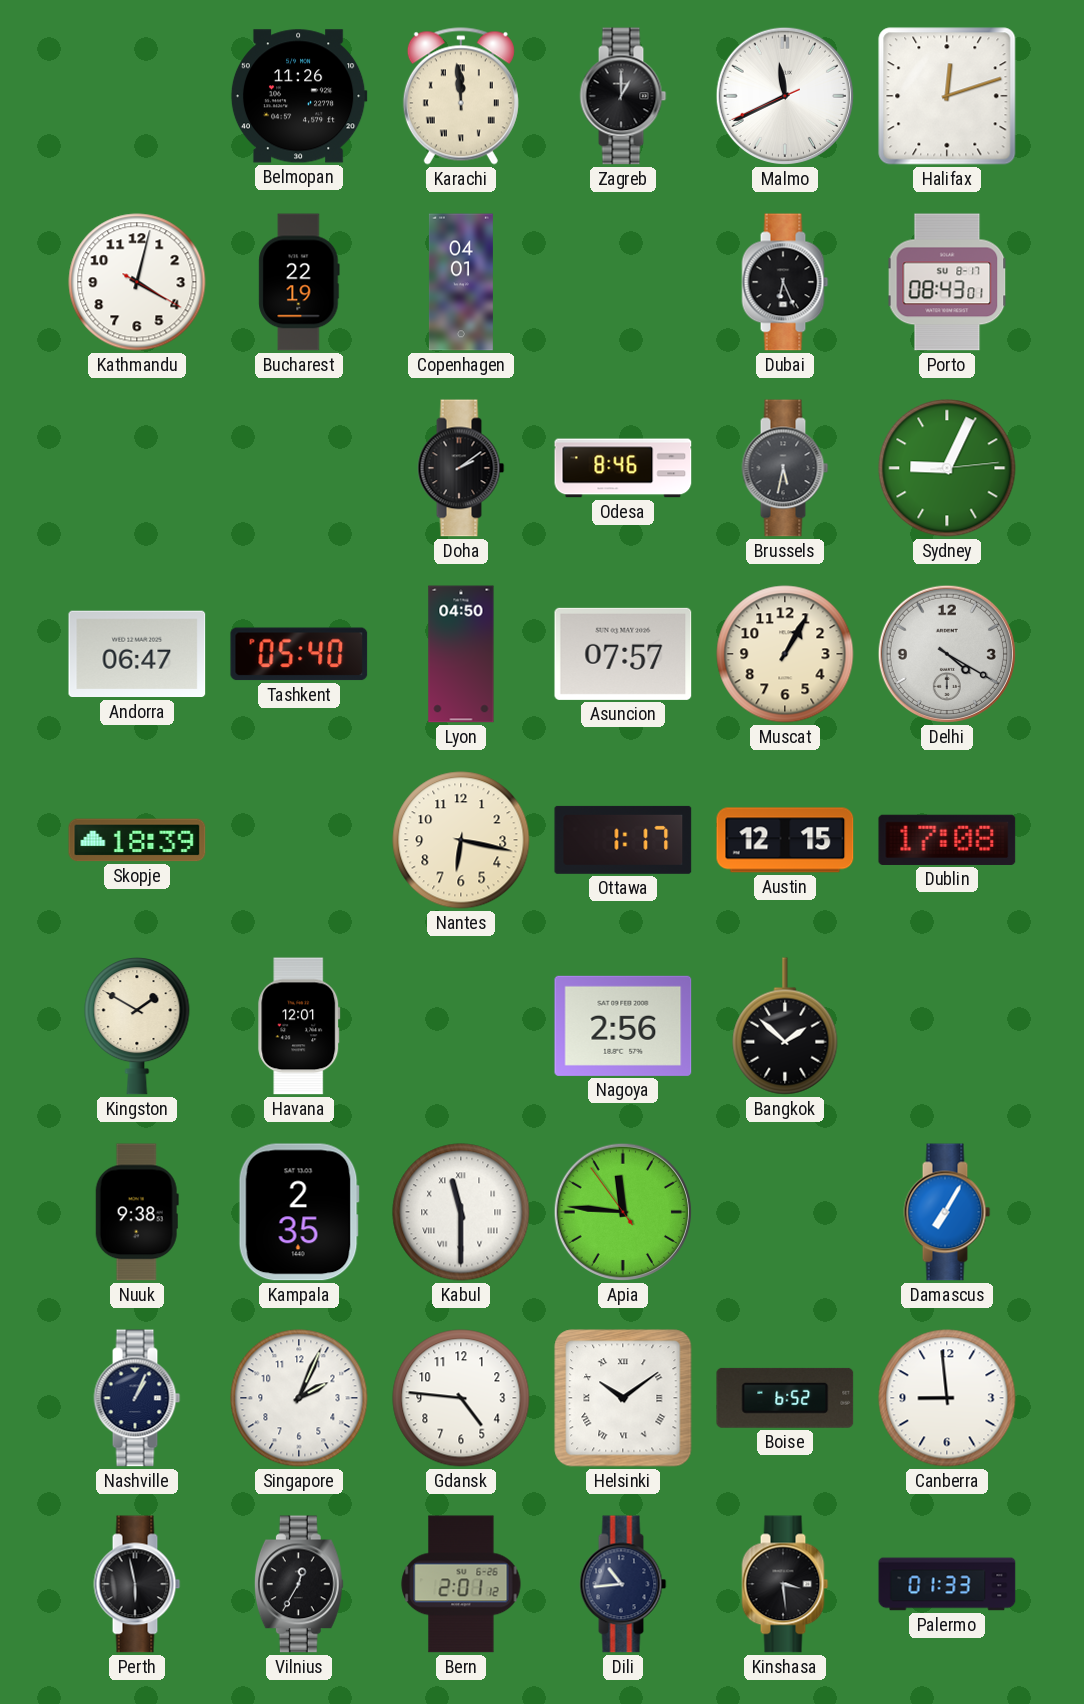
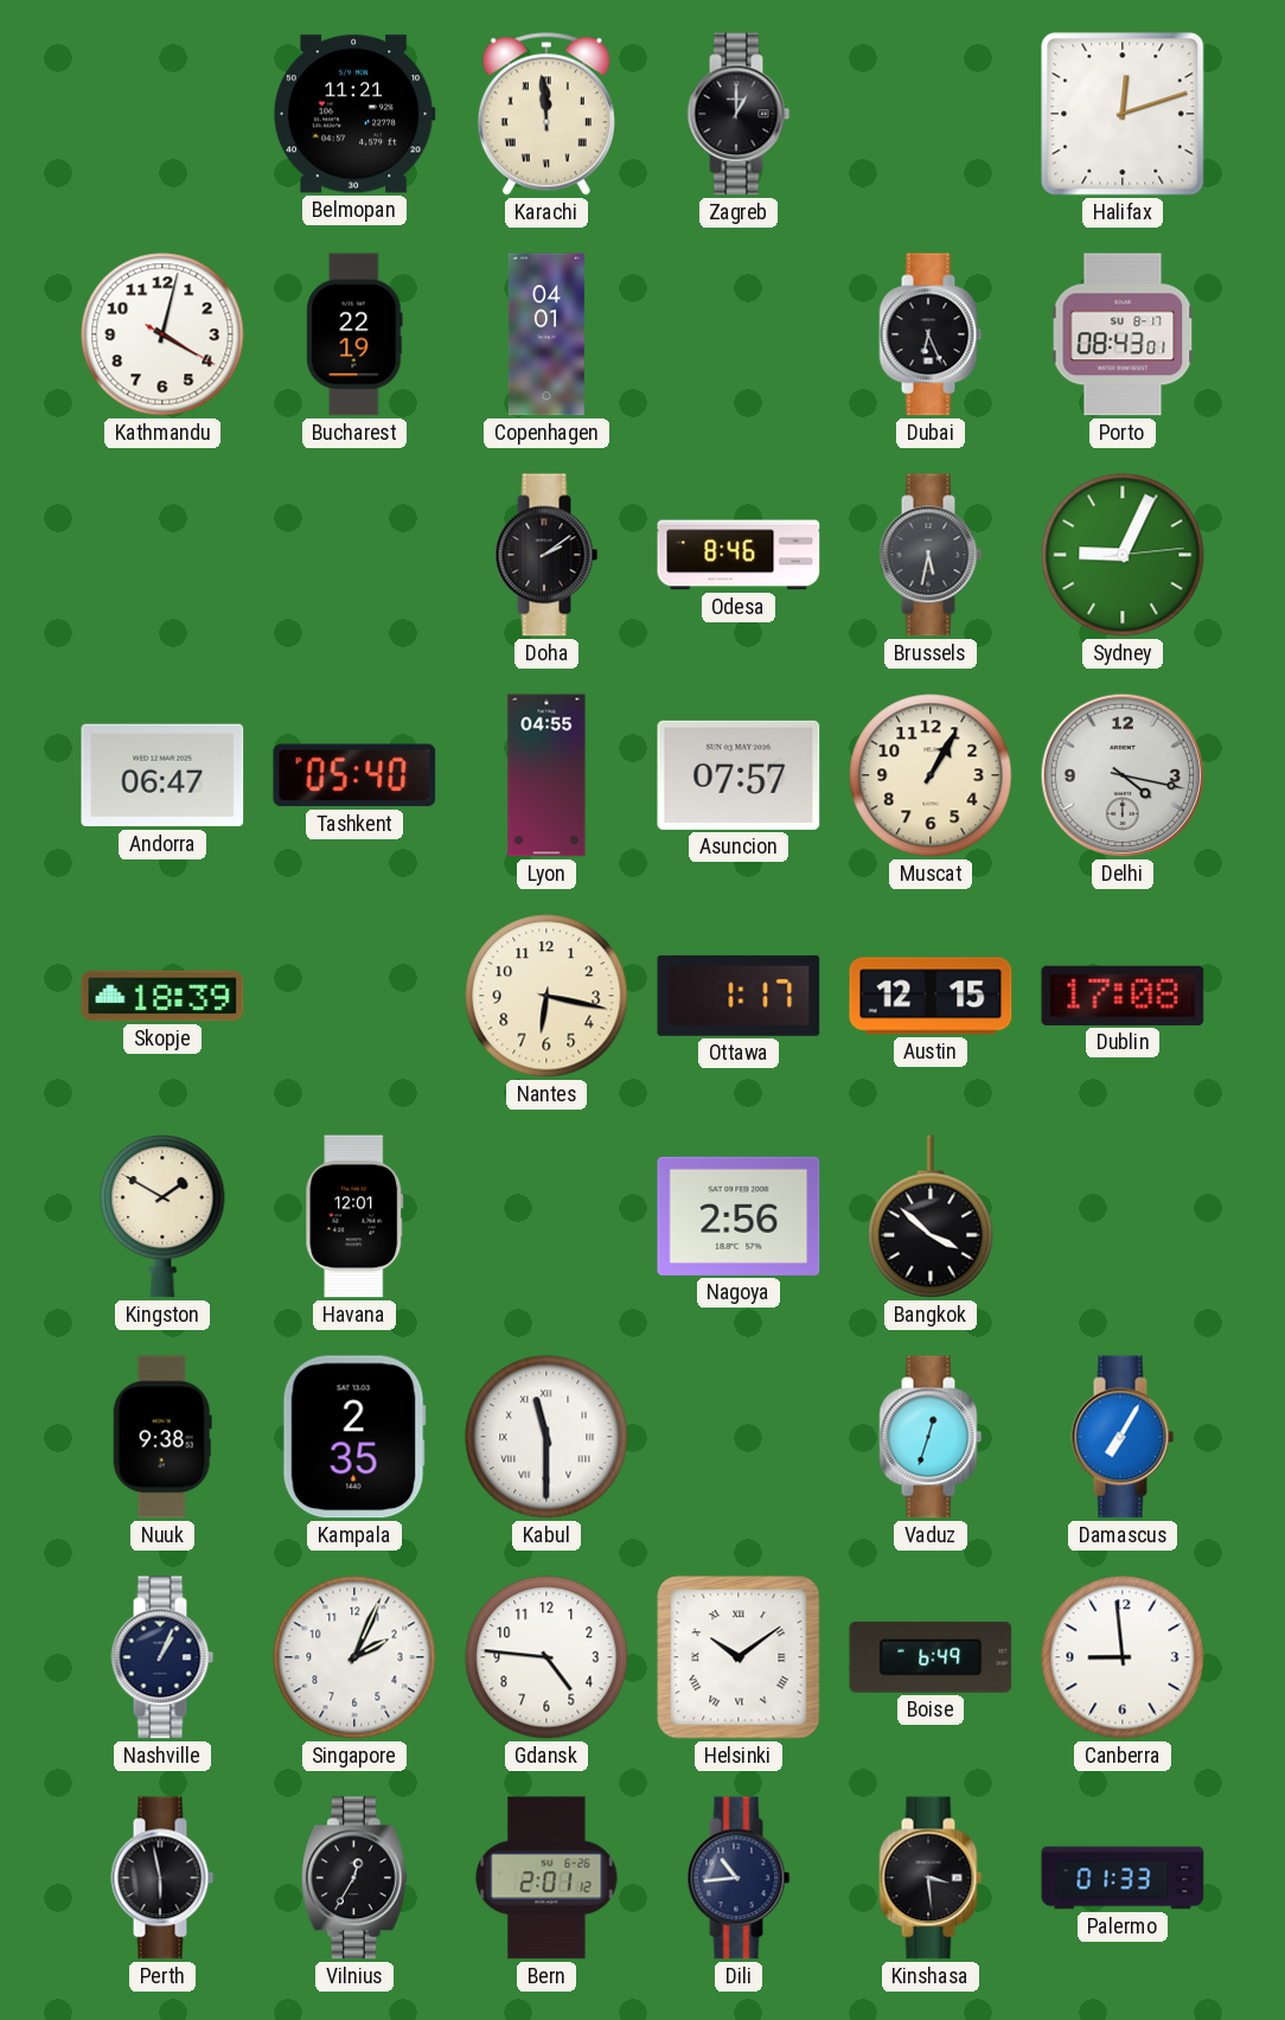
Belmopan: 11:26 -> 11:21
Malmo: 11:40 -> none
Lyon: 04:50 -> 04:55
Delhi: 4:20 -> 4:17
Bangkok: 1:52 -> 3:52
Apia: 11:45 -> none
Vaduz: none -> 12:33
Boise: 6:52 -> 6:49
